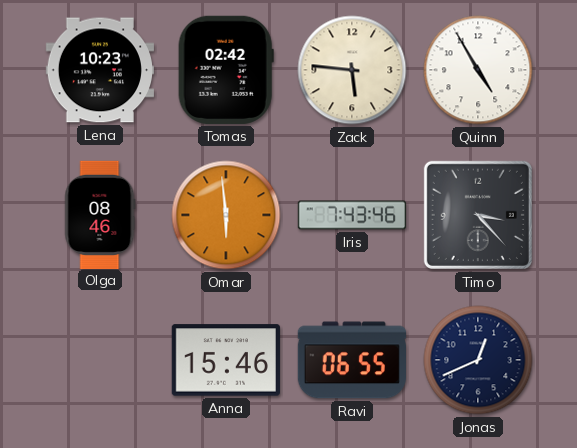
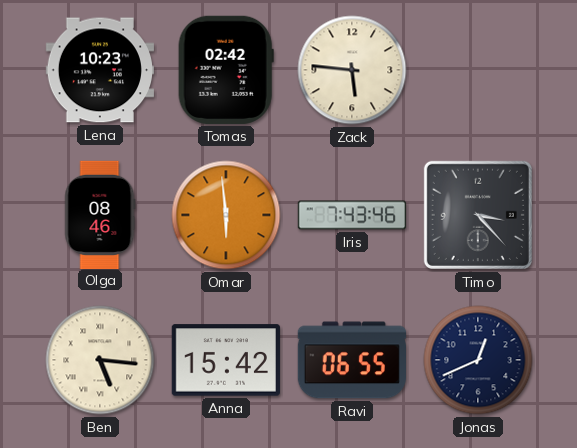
Quinn: 4:55 -> none
Ben: none -> 5:16
Anna: 15:46 -> 15:42
